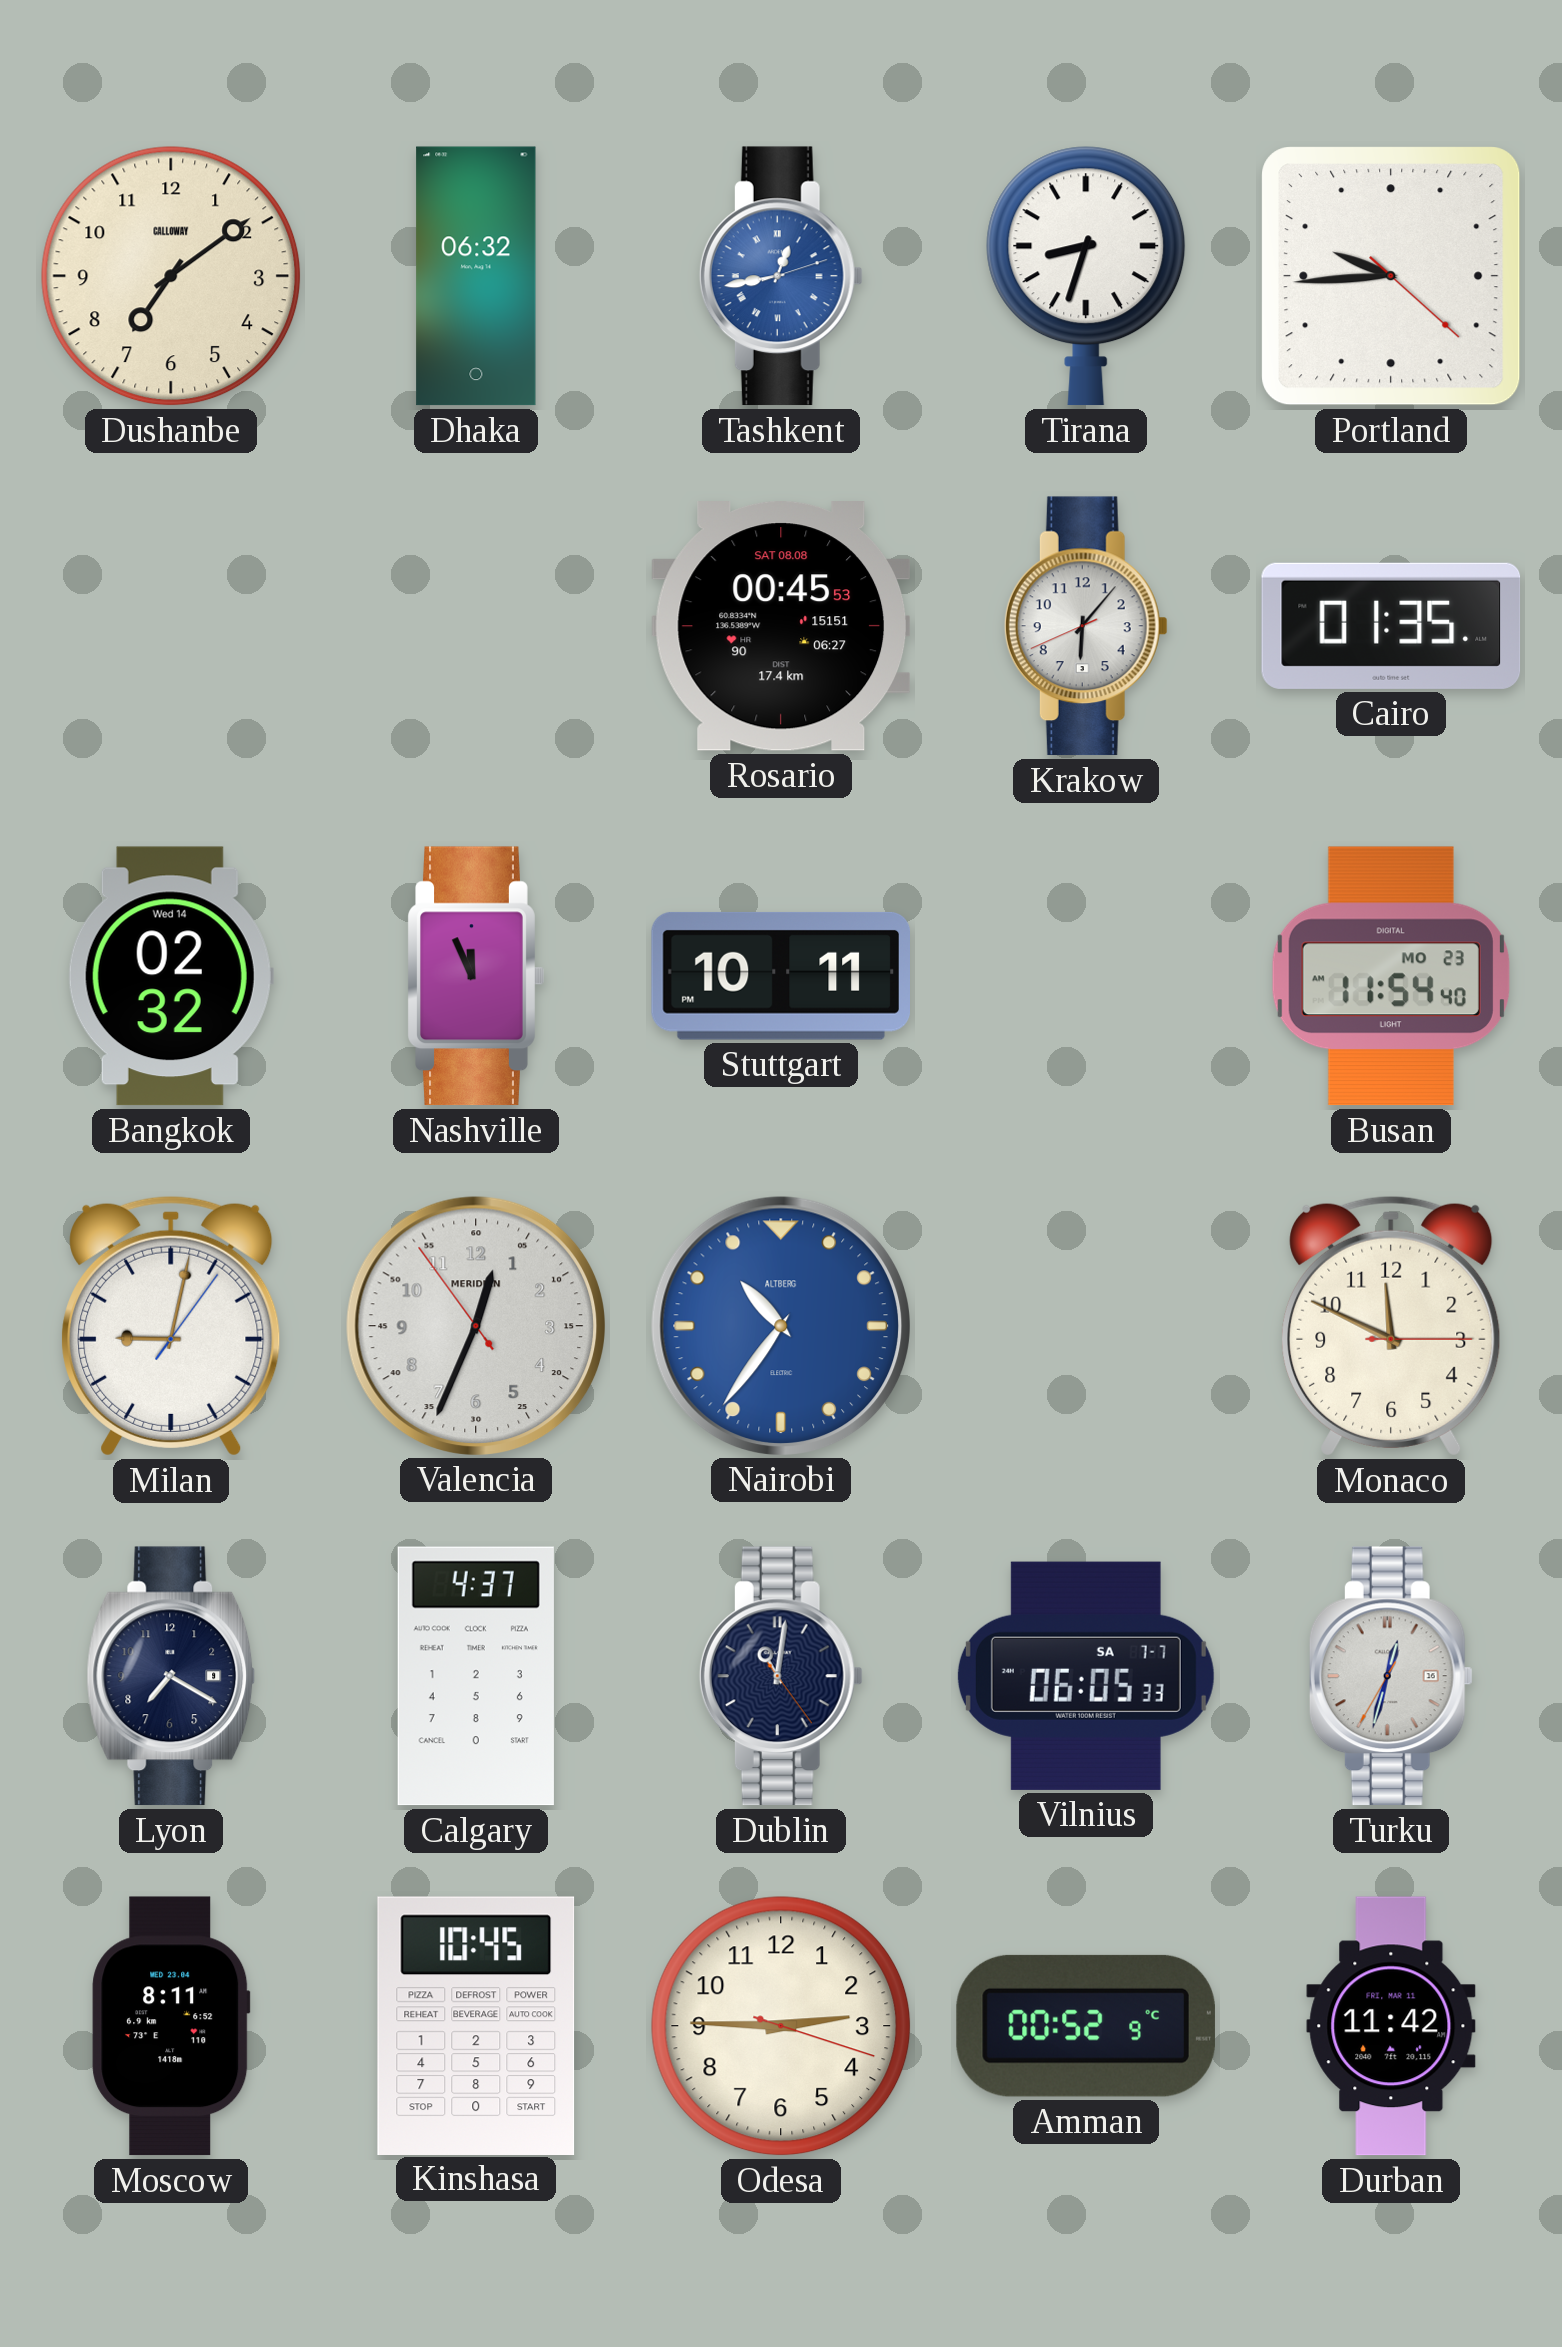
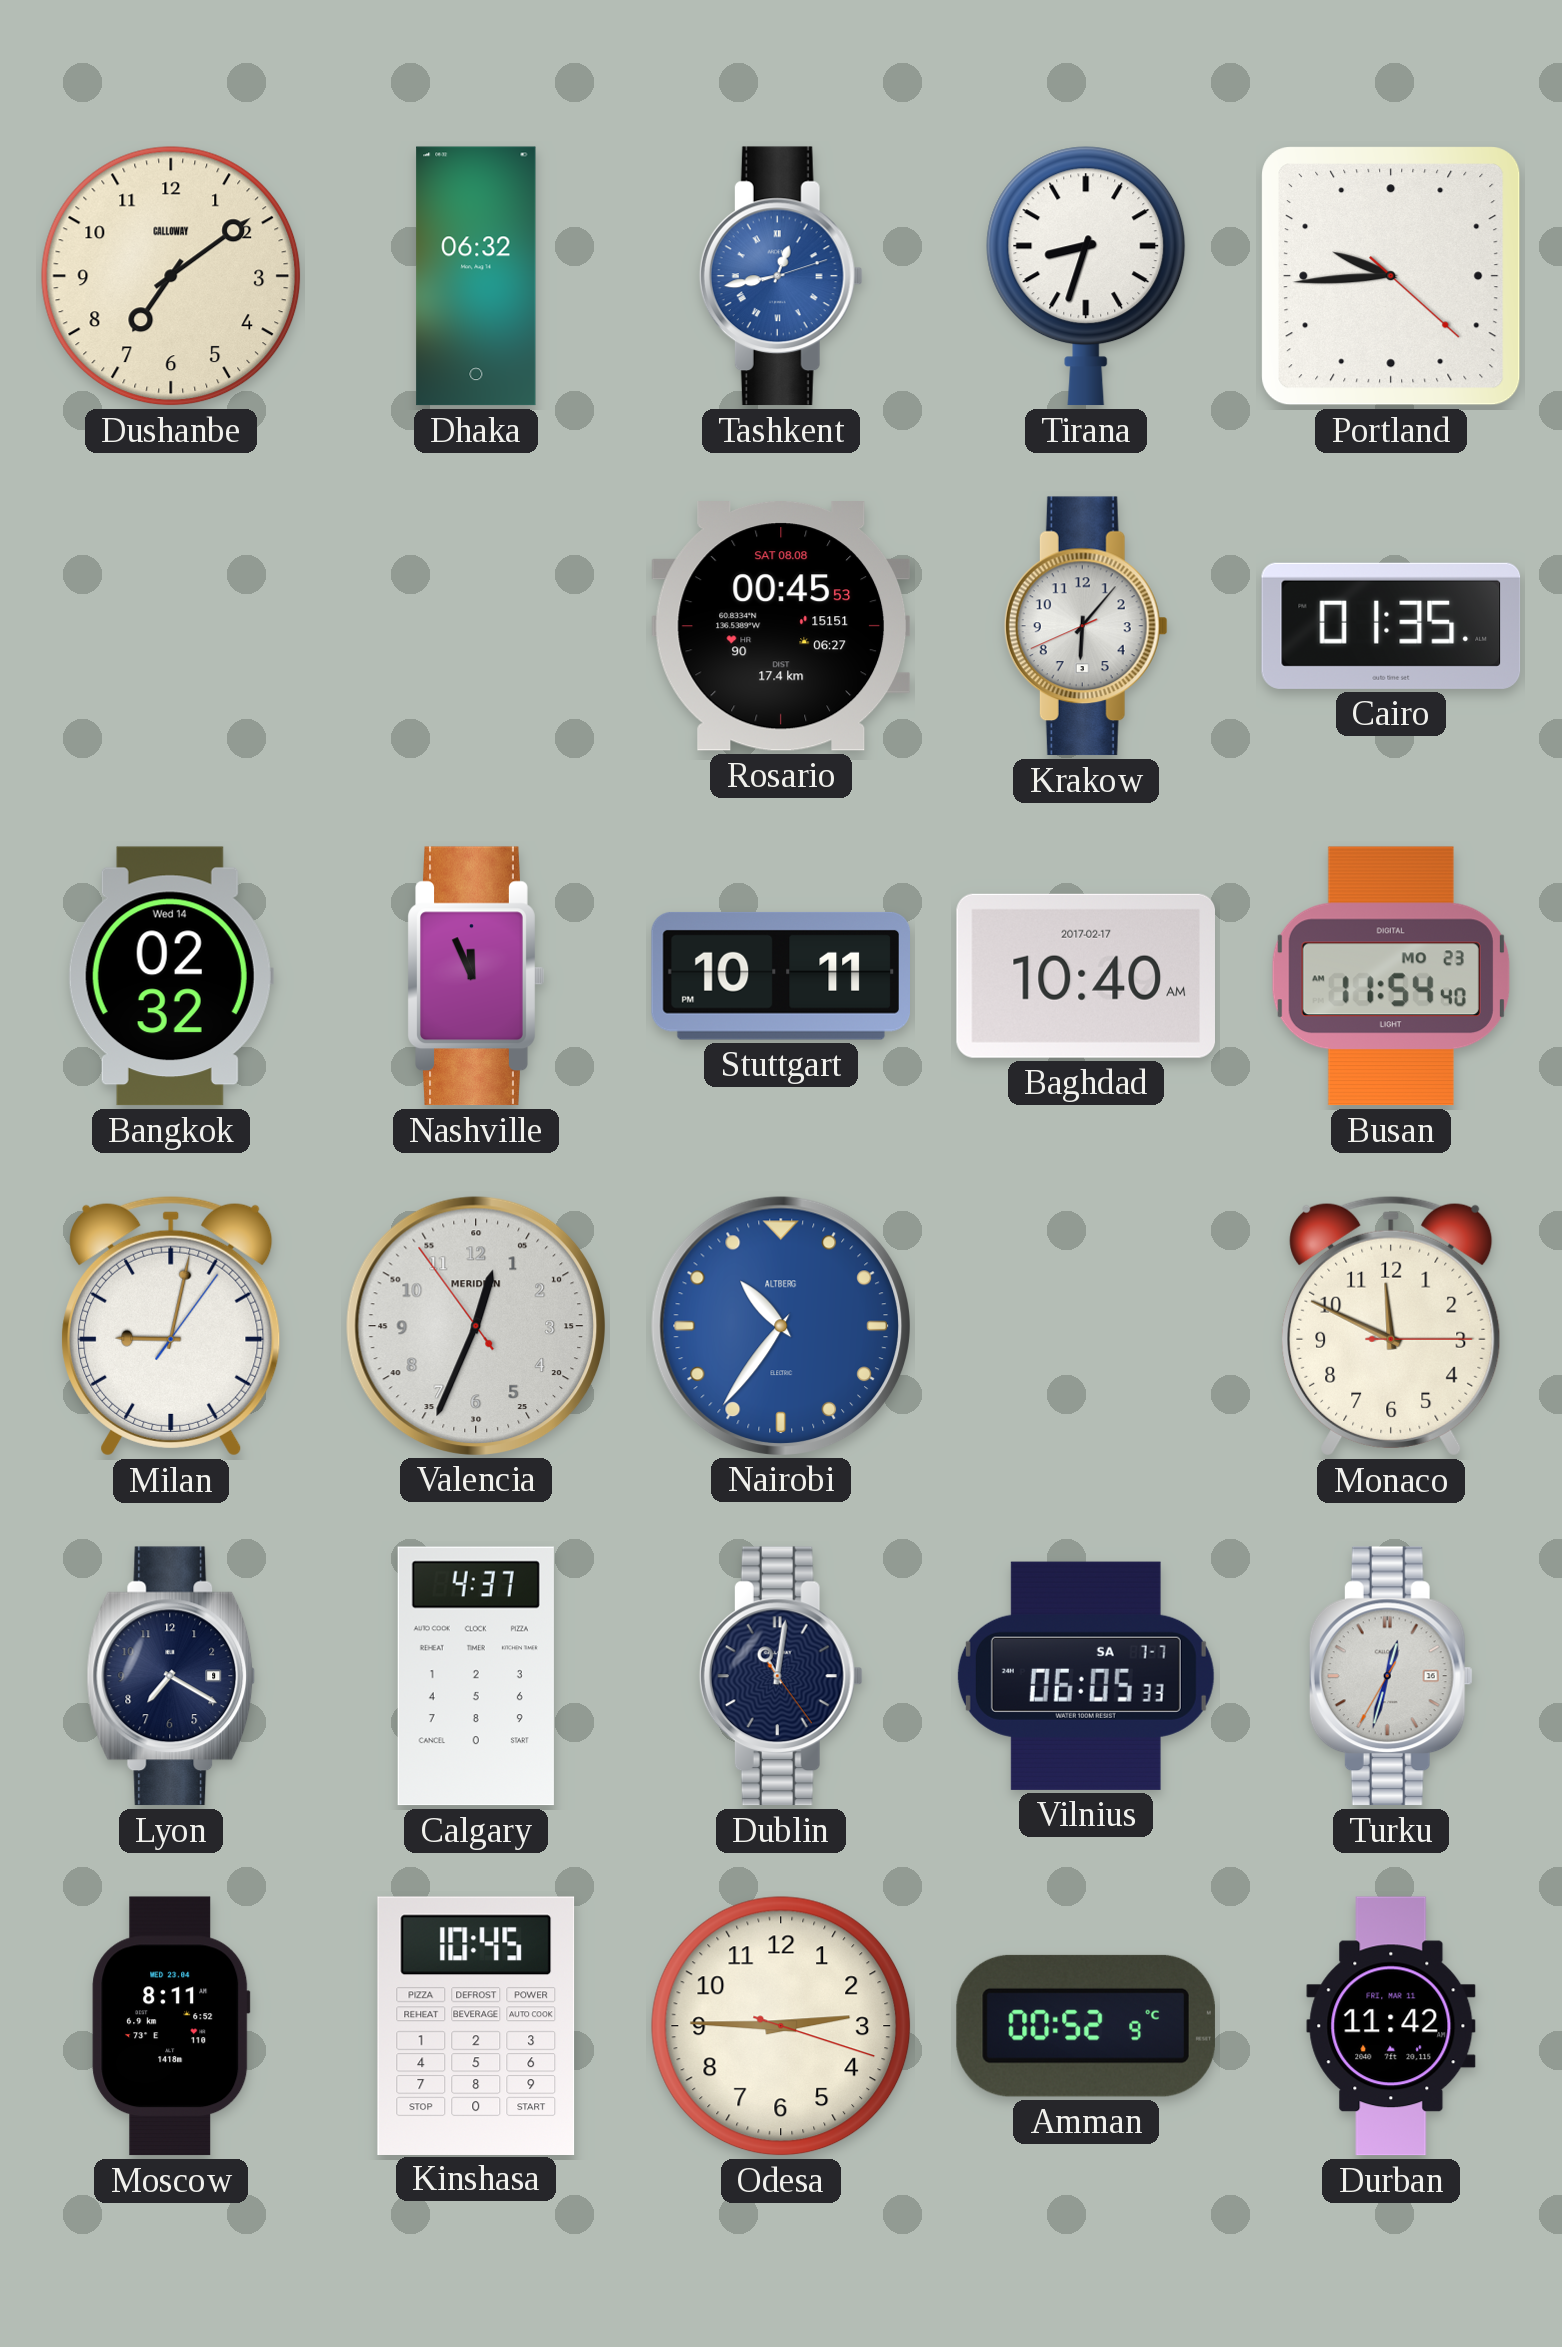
Baghdad: none -> 10:40
